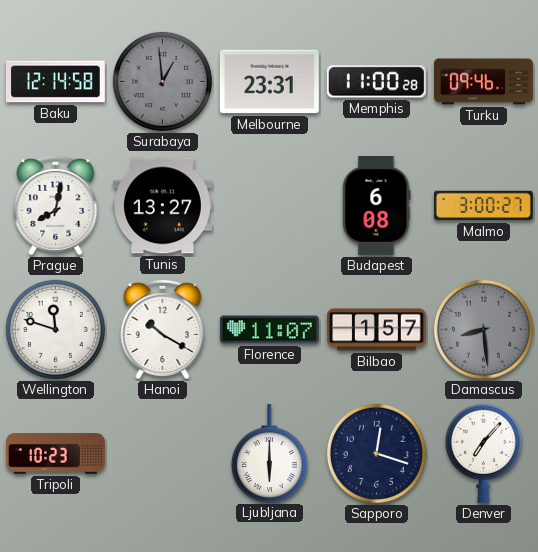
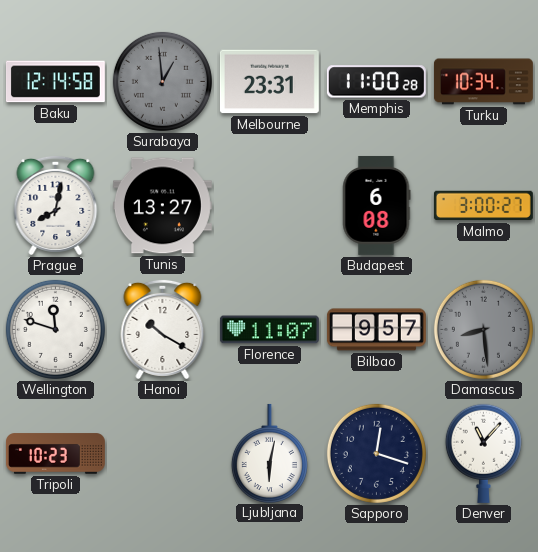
Turku: 09:46 -> 10:34
Bilbao: 1:57 -> 9:57
Ljubljana: 6:00 -> 6:02
Denver: 7:07 -> 11:07
